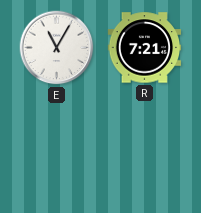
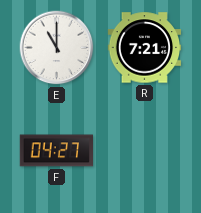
E: 11:05 -> 11:00
F: none -> 04:27
